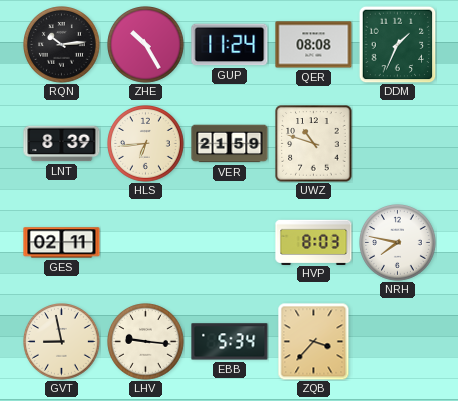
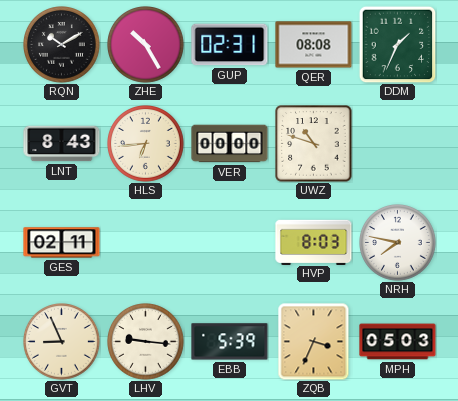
RQN: 10:14 -> 10:10
GUP: 11:24 -> 02:31
LNT: 8:39 -> 8:43
VER: 21:59 -> 00:00
GVT: 8:58 -> 8:56
EBB: 5:34 -> 5:39
ZQB: 3:37 -> 3:34
MPH: none -> 05:03
